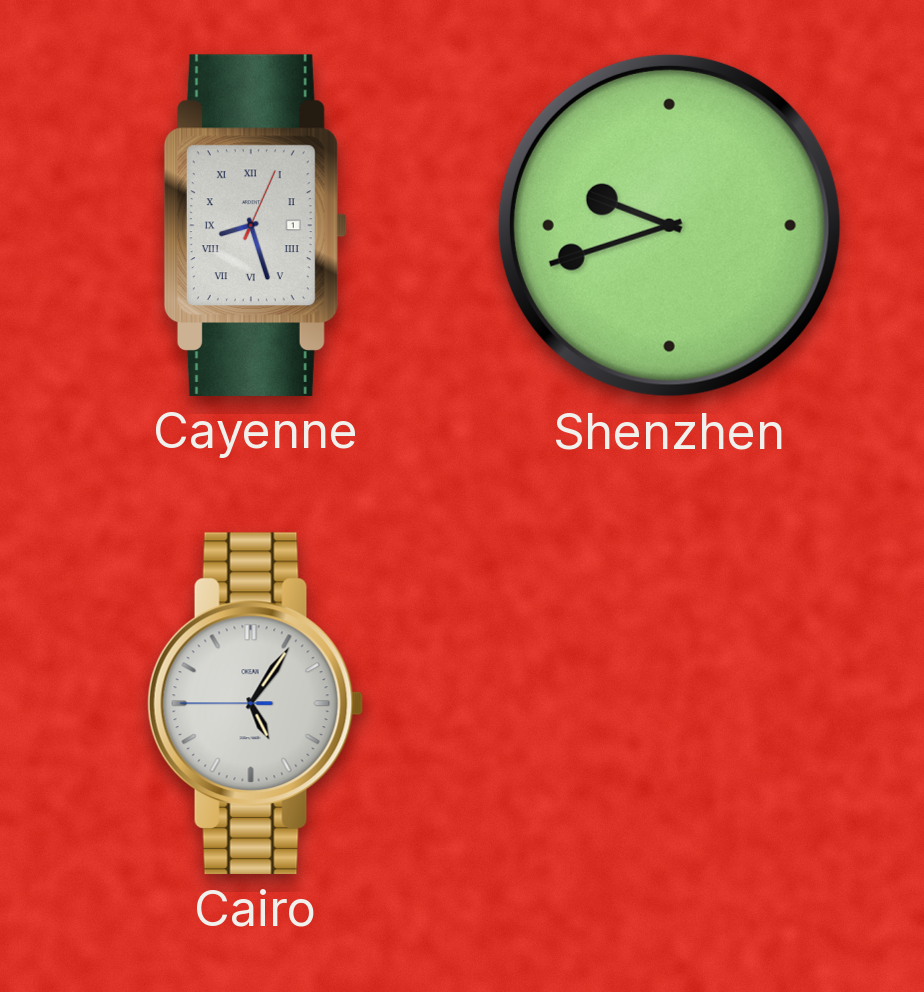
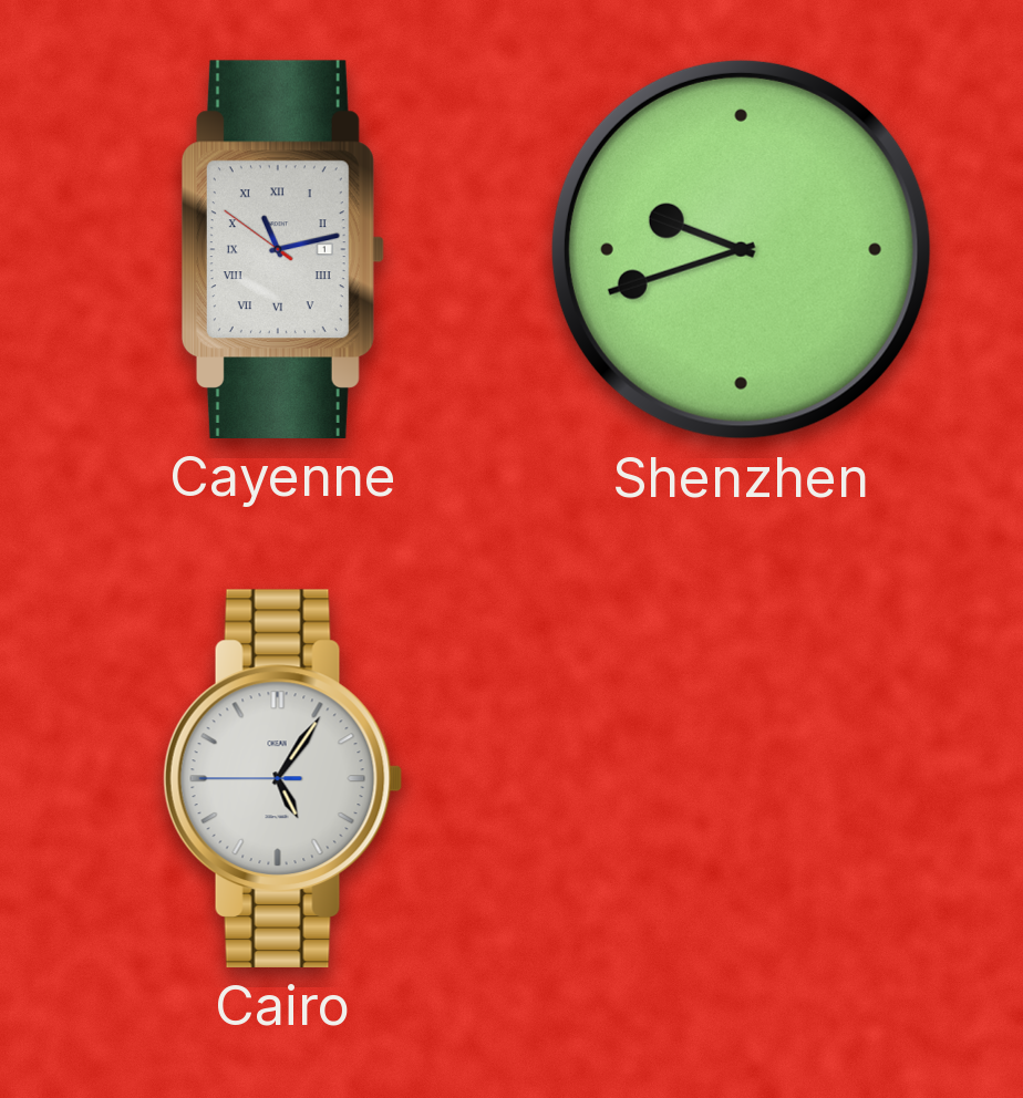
Cayenne: 8:27 -> 11:12
